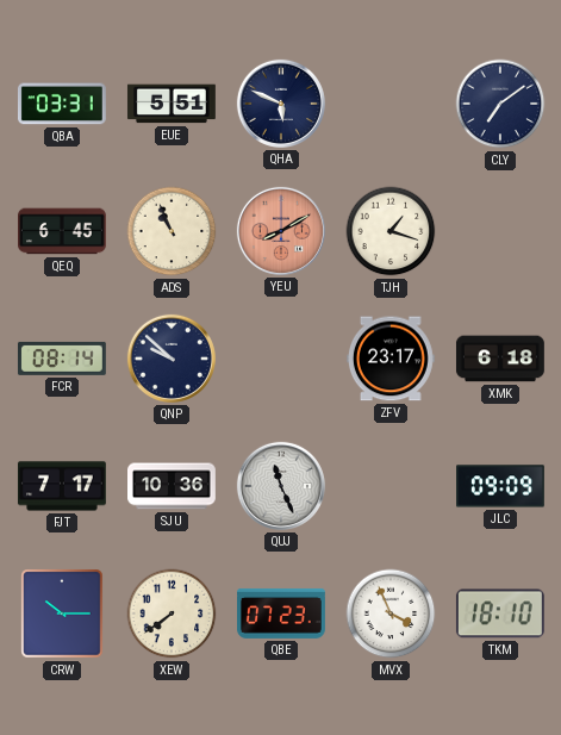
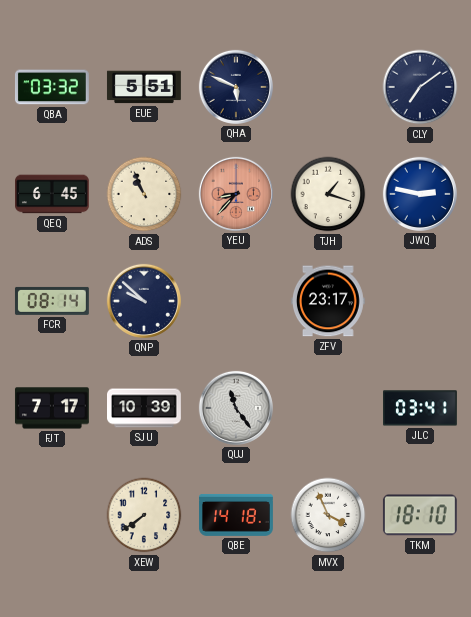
QBA: 03:31 -> 03:32
YEU: 8:10 -> 8:37
JWQ: none -> 2:47
XMK: 6:18 -> none
SJU: 10:36 -> 10:39
QUJ: 11:26 -> 11:24
JLC: 09:09 -> 03:41
CRW: 10:15 -> none
QBE: 07:23 -> 14:18
